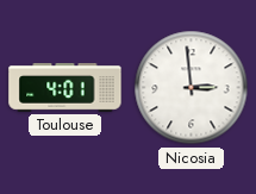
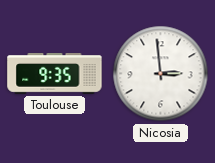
Toulouse: 4:01 -> 9:35
